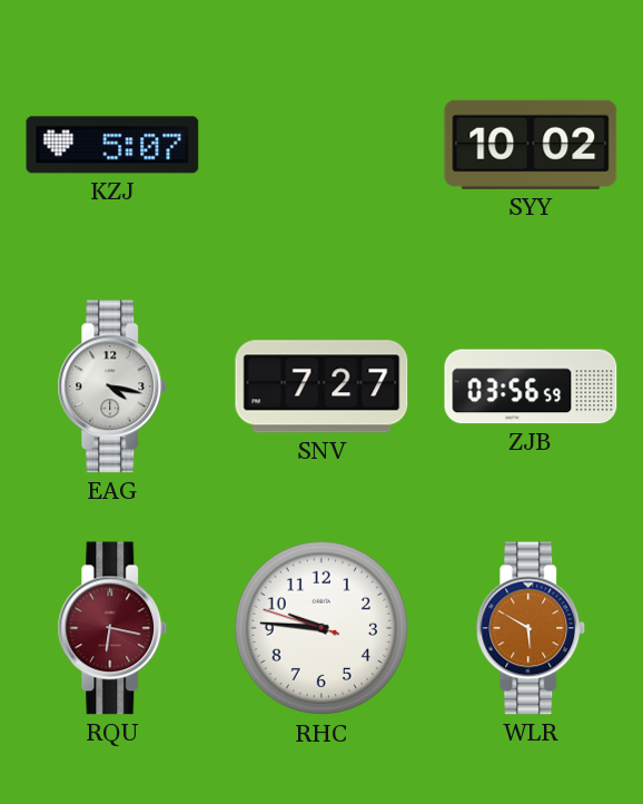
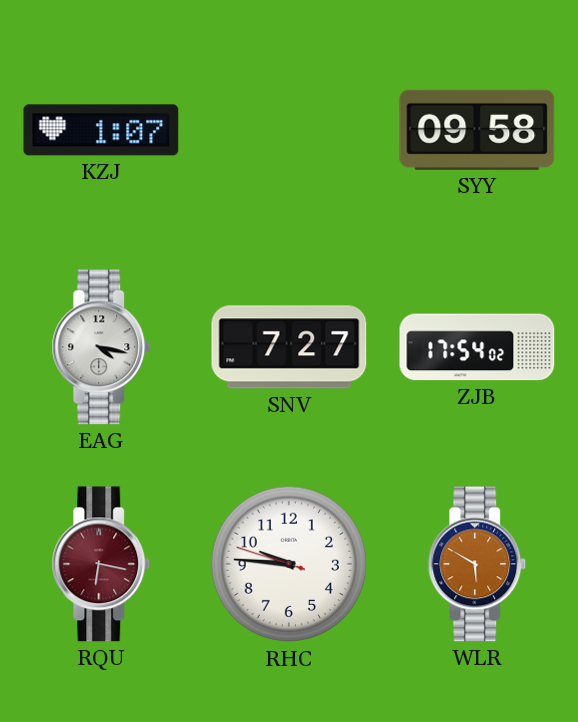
KZJ: 5:07 -> 1:07
SYY: 10:02 -> 09:58
ZJB: 03:56 -> 17:54
